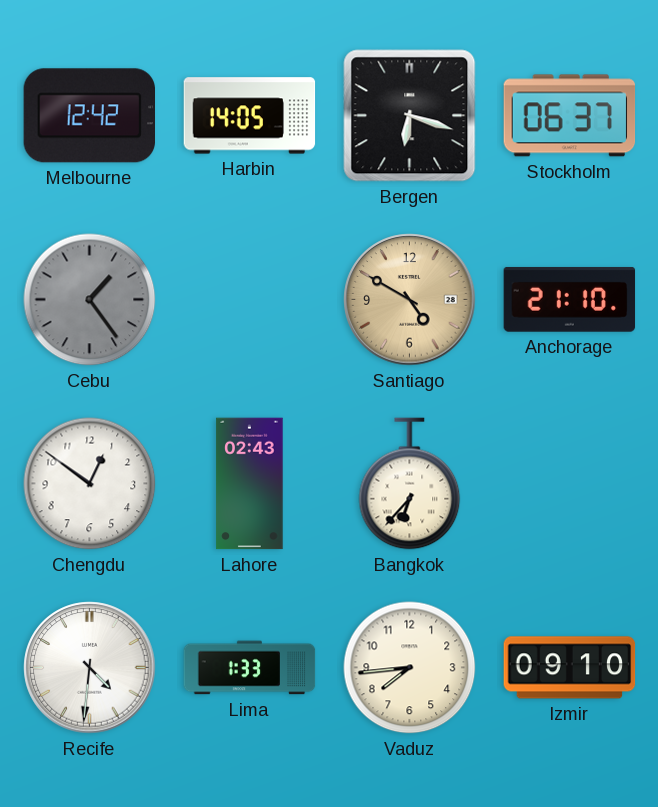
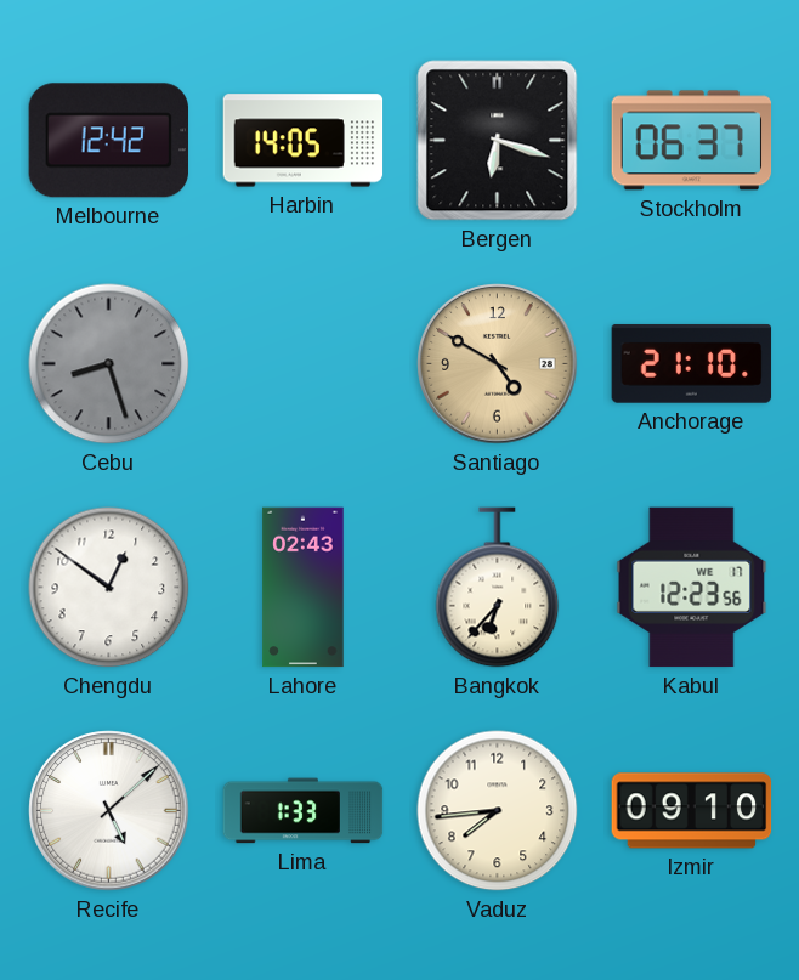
Cebu: 1:24 -> 8:27
Kabul: none -> 12:23
Recife: 4:31 -> 5:08
